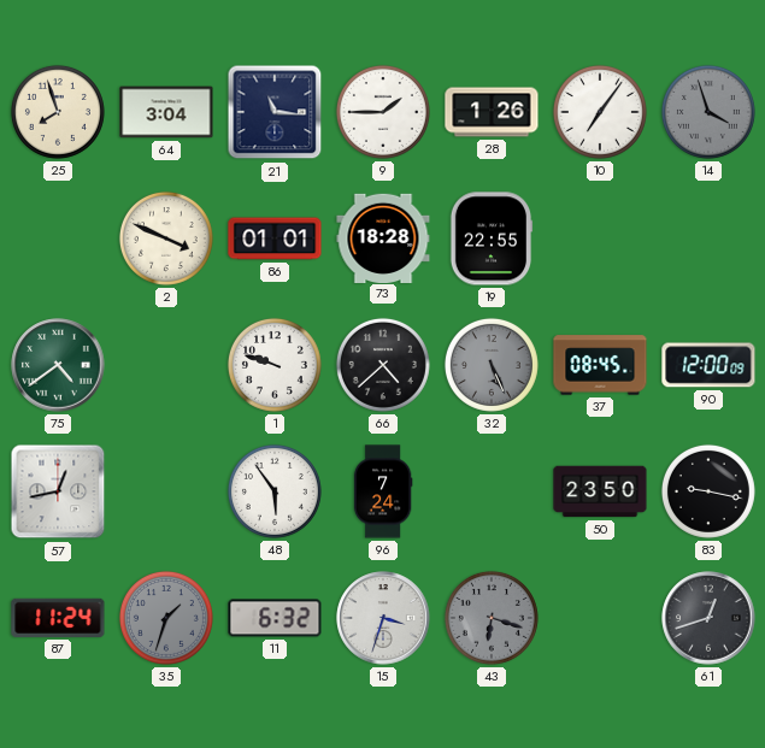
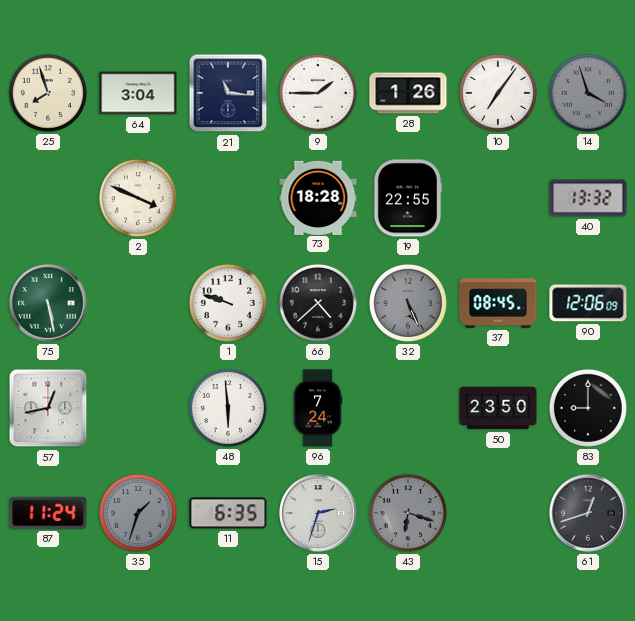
86: 01:01 -> none
40: none -> 13:32
75: 4:39 -> 5:28
90: 12:00 -> 12:06
48: 5:54 -> 5:59
83: 9:17 -> 9:00
11: 6:32 -> 6:35
15: 3:33 -> 2:33
